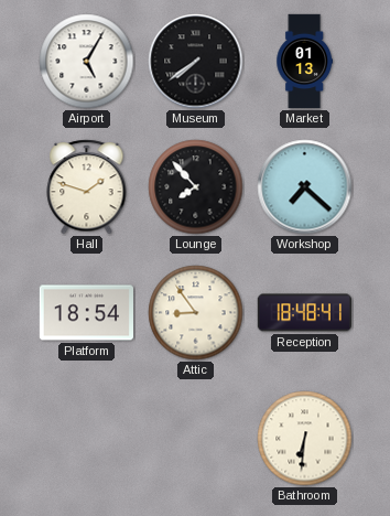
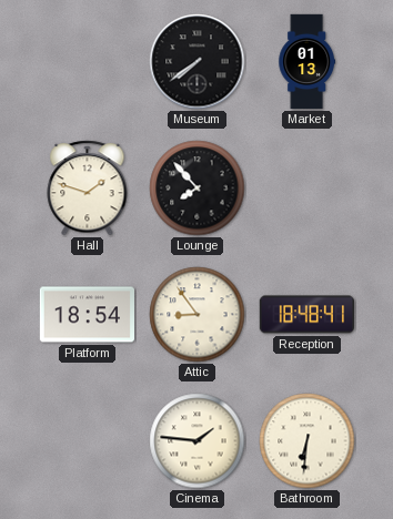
Airport: 5:05 -> none
Workshop: 7:22 -> none
Cinema: none -> 1:46
